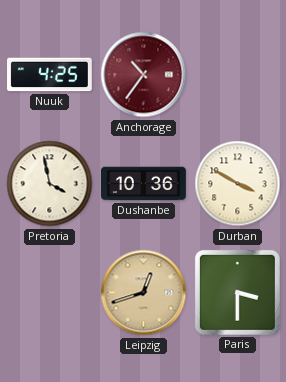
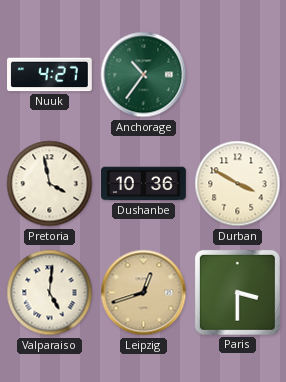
Nuuk: 4:25 -> 4:27
Anchorage dial: burgundy -> green
Valparaiso: none -> 5:01
